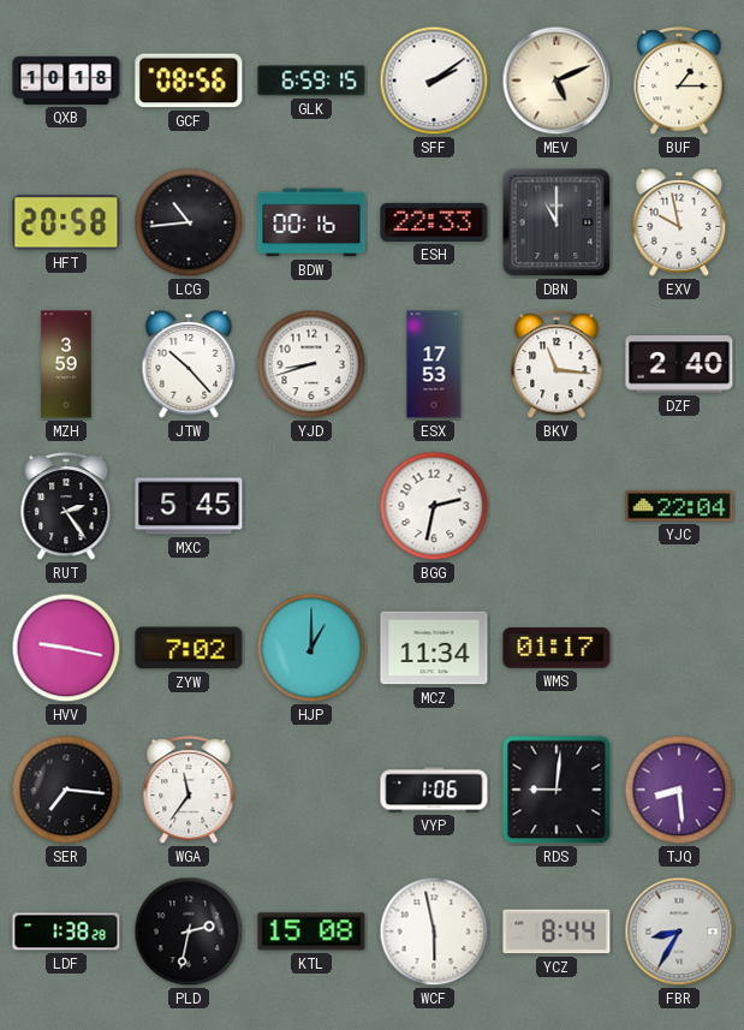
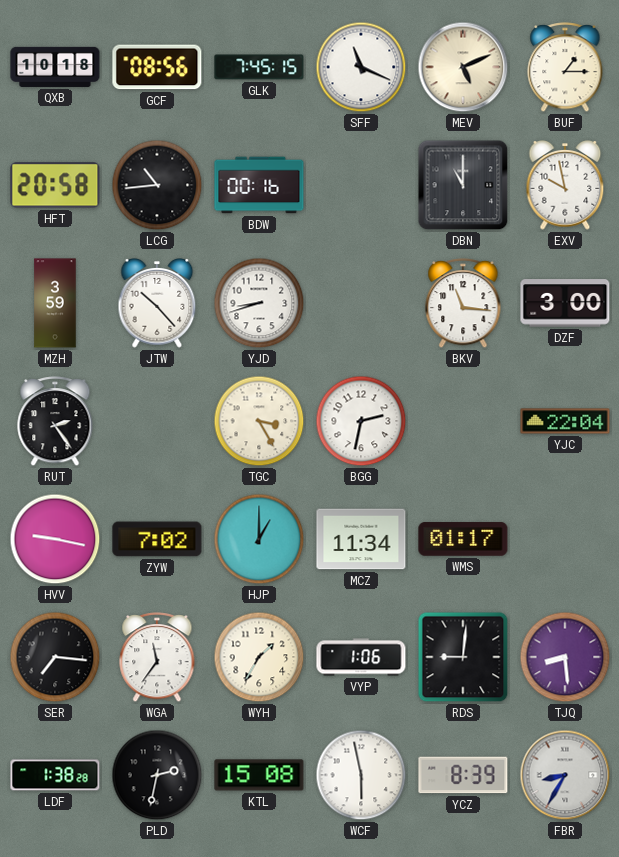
GLK: 6:59 -> 7:45
SFF: 2:09 -> 11:19
ESH: 22:33 -> none
ESX: 17:53 -> none
DZF: 2:40 -> 3:00
MXC: 5:45 -> none
TGC: none -> 3:25
WYH: none -> 1:35
YCZ: 8:44 -> 8:39
